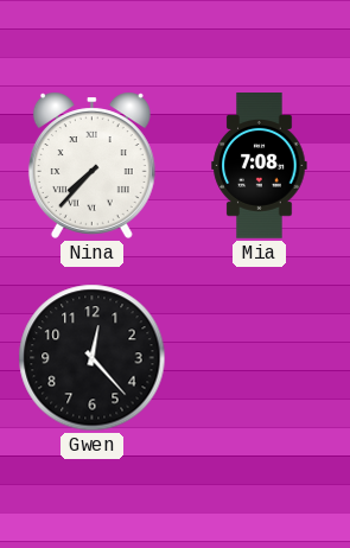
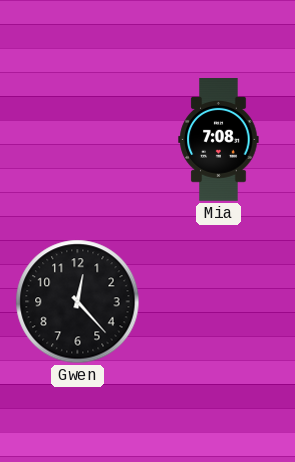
Nina: 7:37 -> none
